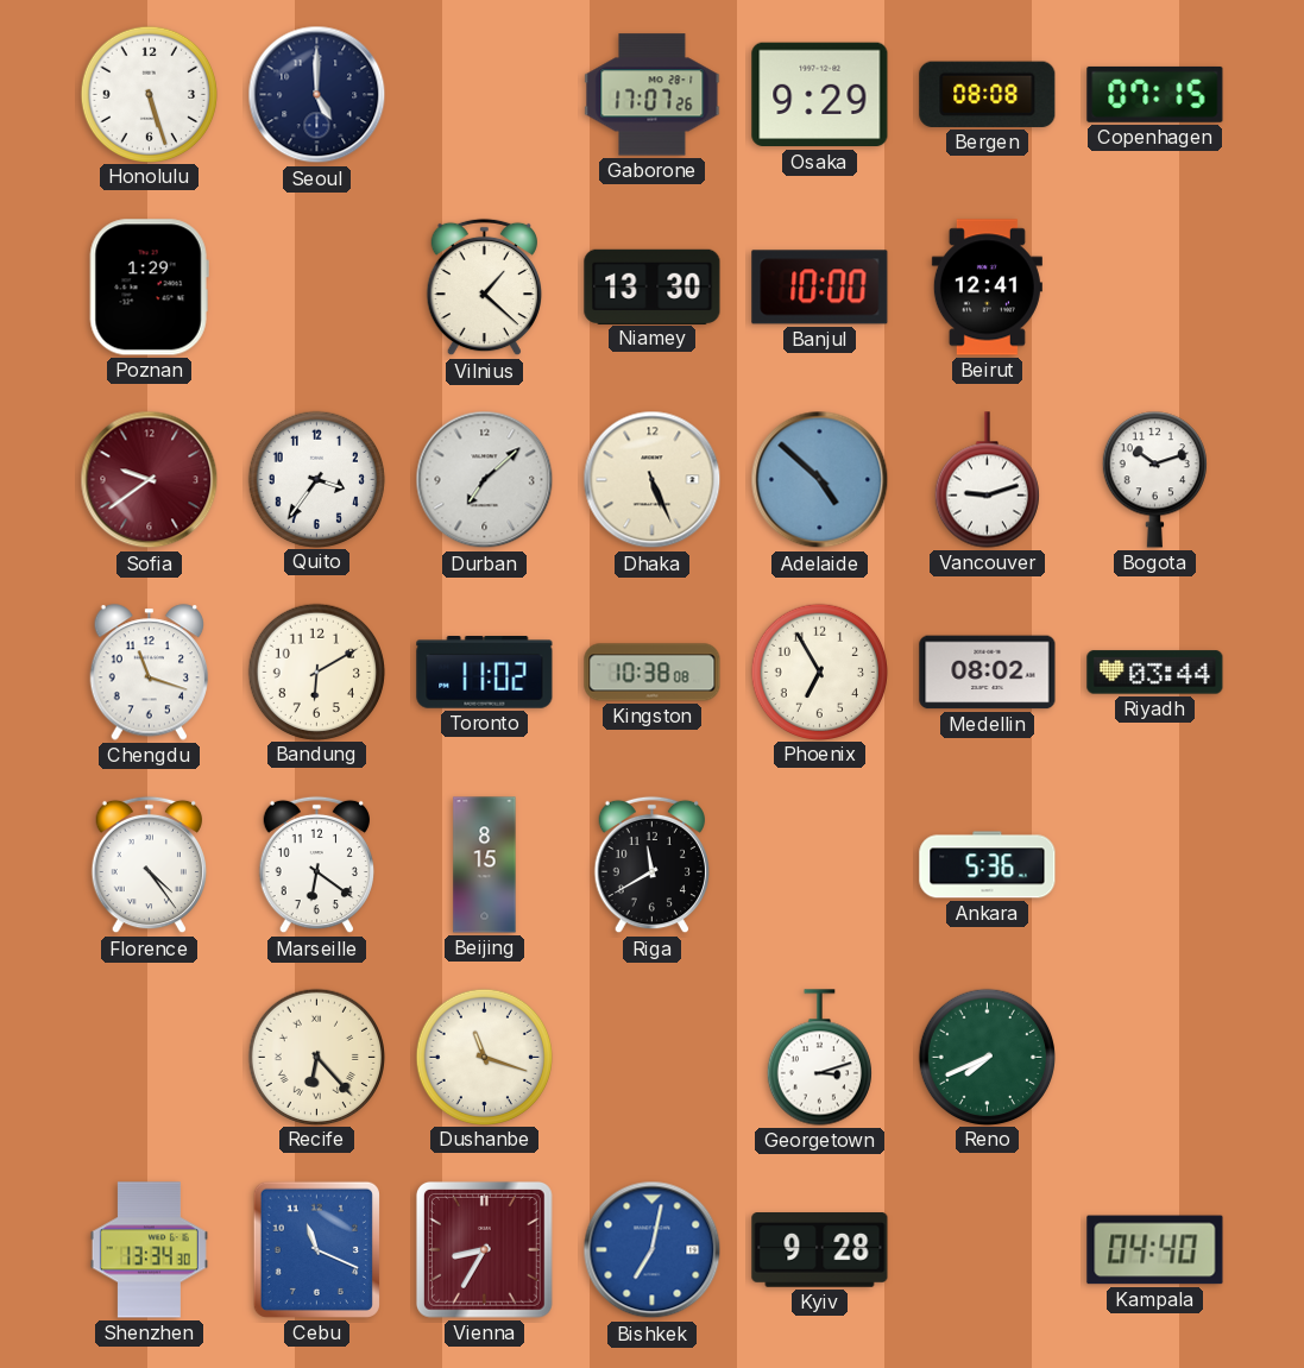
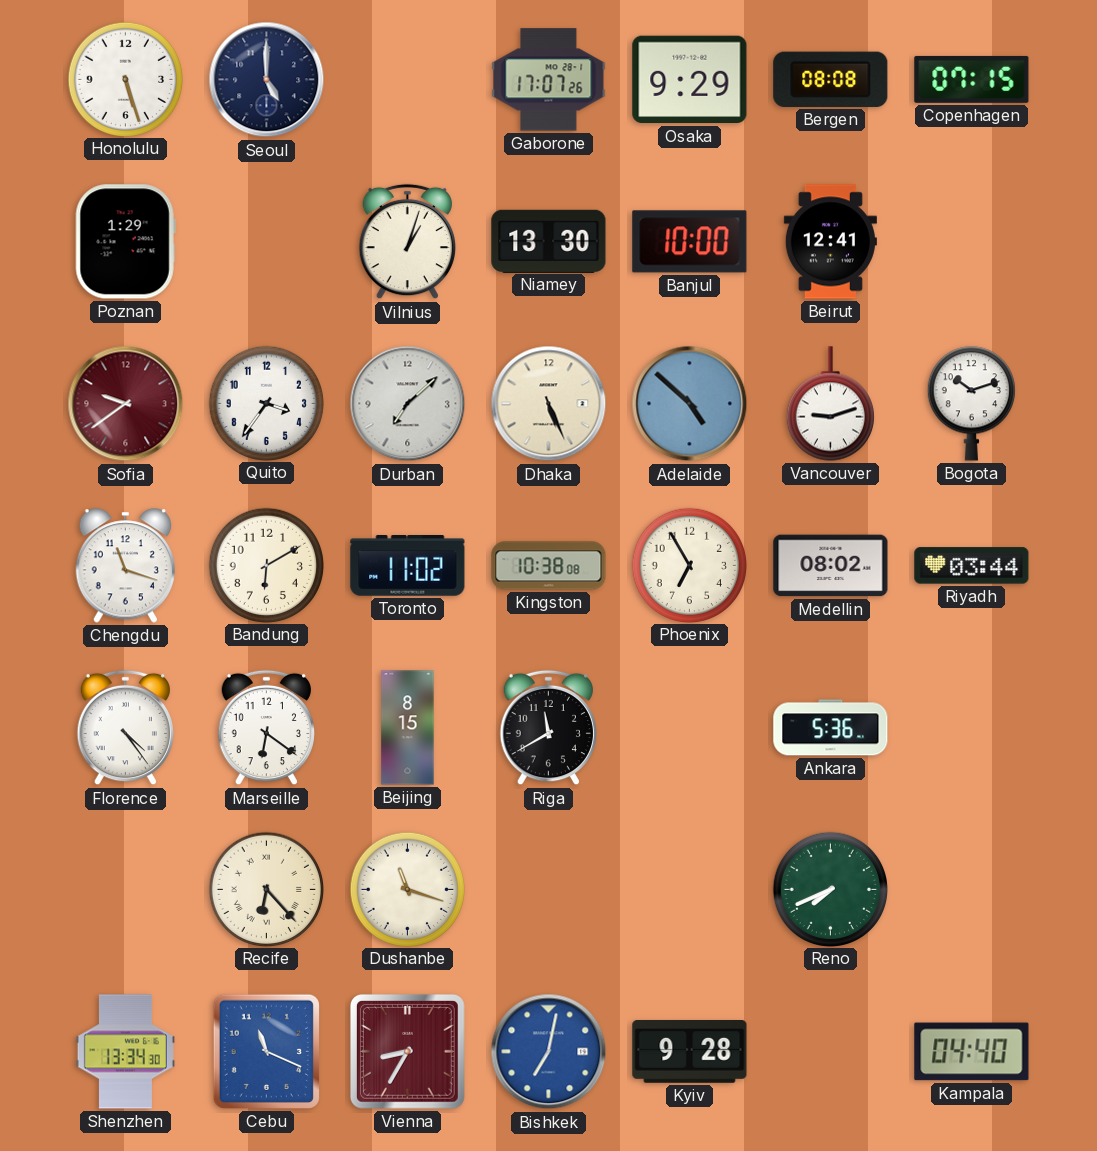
Vilnius: 1:22 -> 1:03
Georgetown: 3:12 -> none
